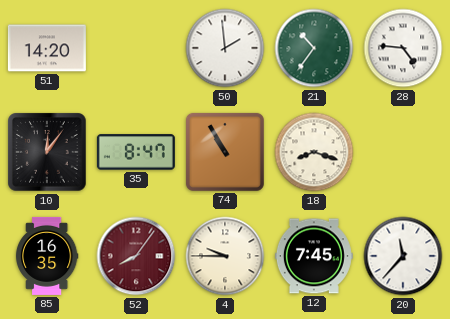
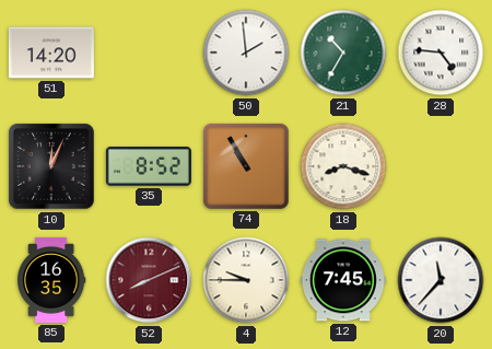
21: 10:36 -> 10:35
10: 12:06 -> 12:04
35: 8:47 -> 8:52
52: 8:06 -> 8:11
